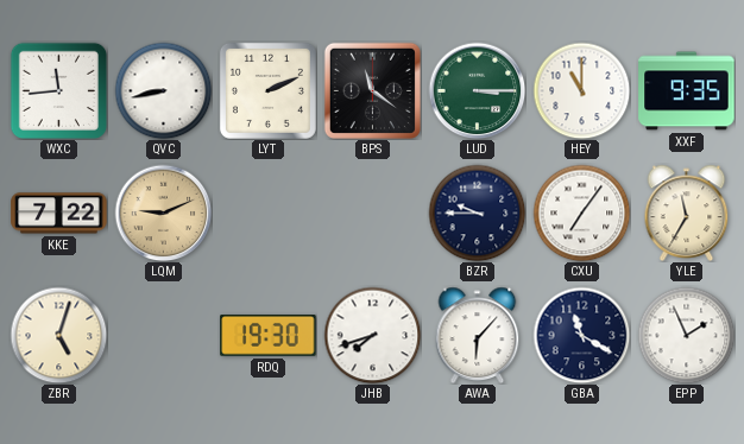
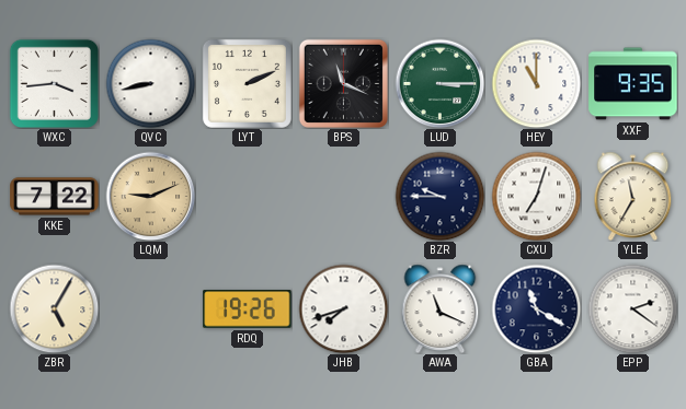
WXC: 11:44 -> 3:44
BPS: 11:21 -> 11:19
CXU: 7:06 -> 7:03
ZBR: 5:03 -> 5:05
RDQ: 19:30 -> 19:26
AWA: 6:07 -> 11:19
EPP: 1:56 -> 2:21
